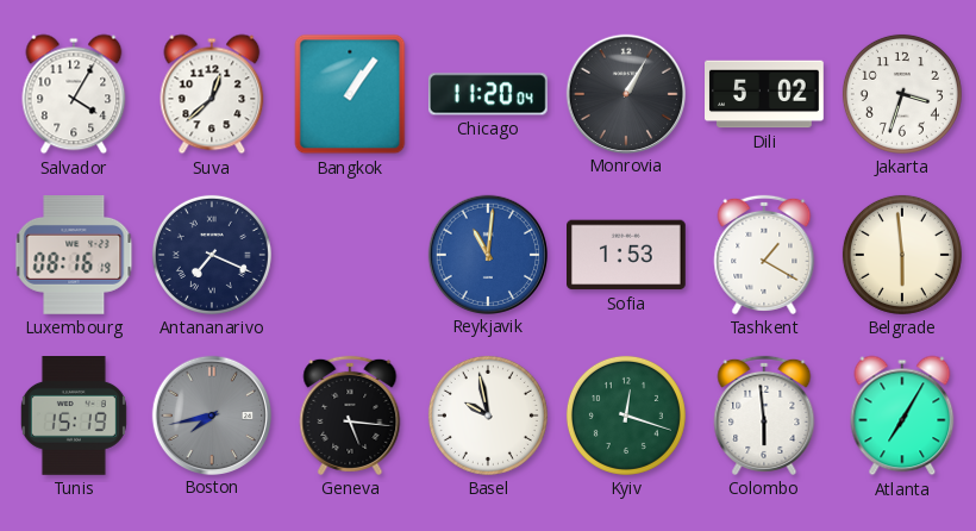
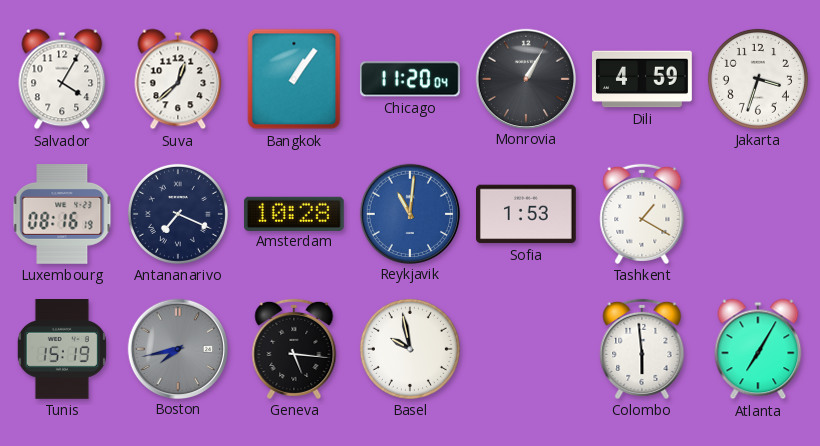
Dili: 5:02 -> 4:59
Amsterdam: none -> 10:28
Belgrade: 5:59 -> none
Kyiv: 12:18 -> none
